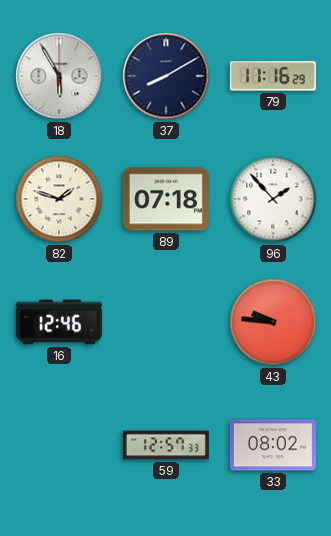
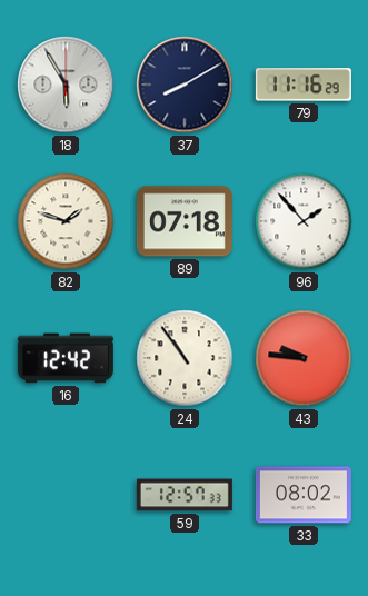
16: 12:46 -> 12:42
24: none -> 10:54
